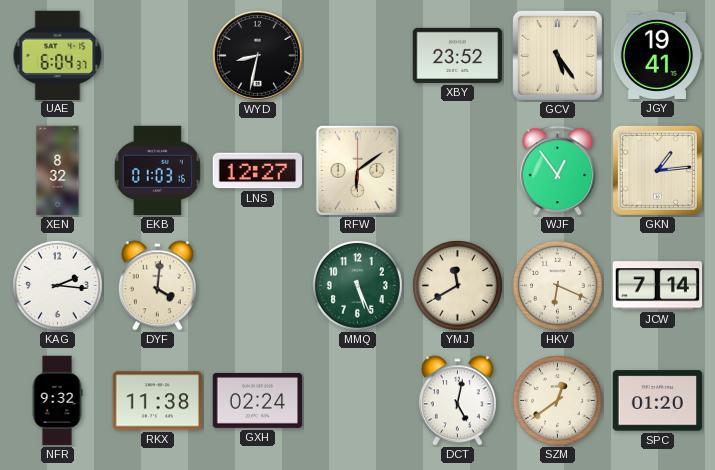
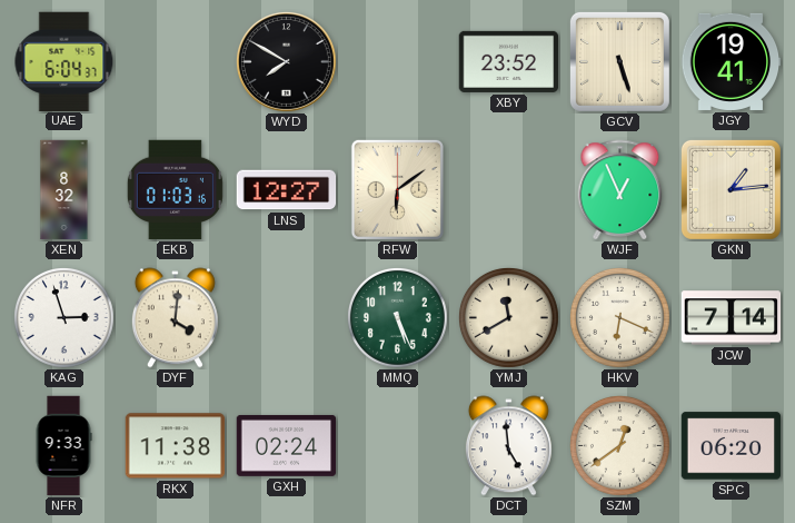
WYD: 8:32 -> 7:50
GCV: 5:24 -> 5:27
WJF: 12:54 -> 12:56
KAG: 2:16 -> 2:57
NFR: 9:32 -> 9:33
DCT: 5:02 -> 4:59
SPC: 01:20 -> 06:20
